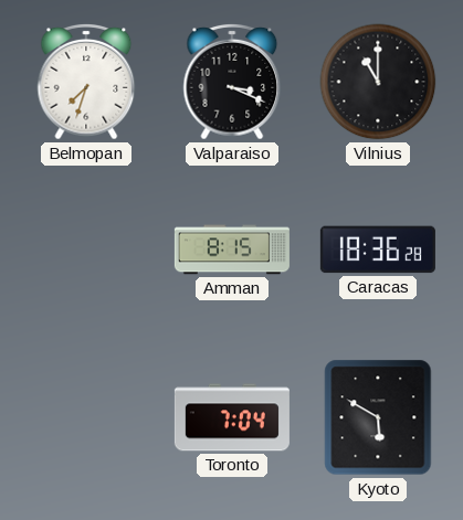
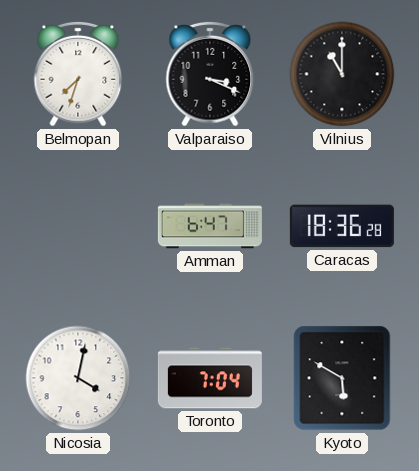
Amman: 8:15 -> 6:47
Nicosia: none -> 4:02
